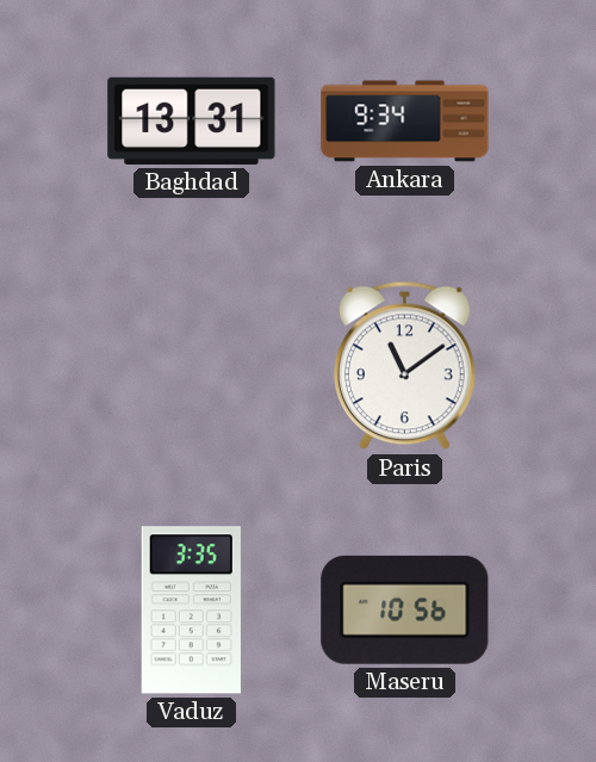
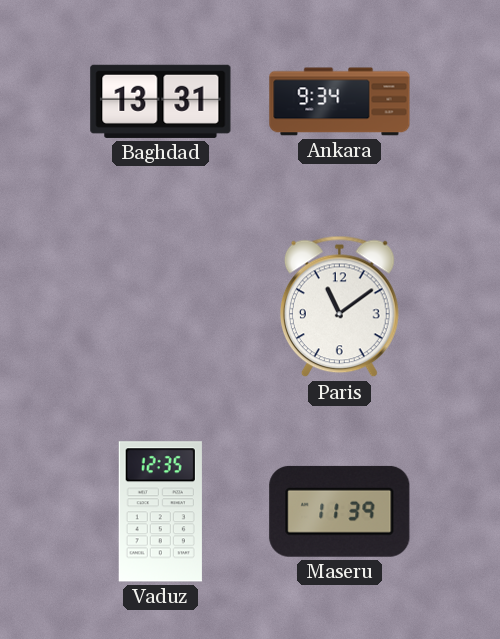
Vaduz: 3:35 -> 12:35
Maseru: 10:56 -> 11:39
